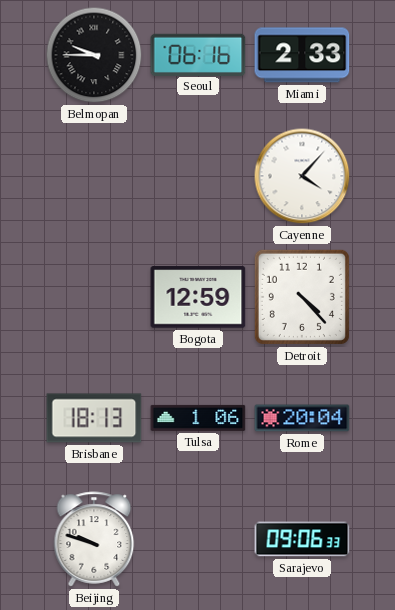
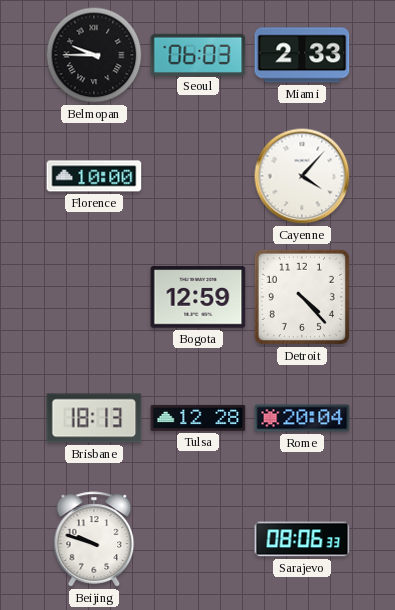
Seoul: 06:16 -> 06:03
Florence: none -> 10:00
Tulsa: 1:06 -> 12:28
Sarajevo: 09:06 -> 08:06
